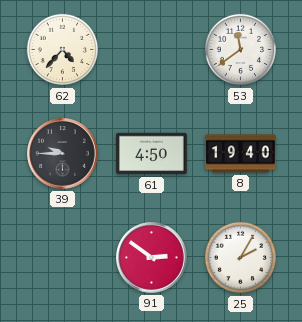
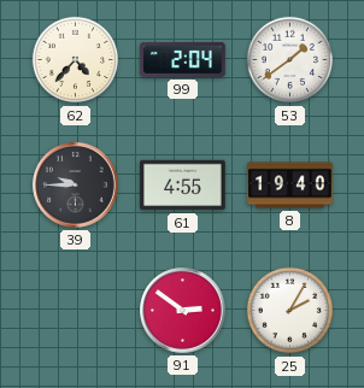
99: none -> 2:04
53: 11:39 -> 1:39
61: 4:50 -> 4:55
